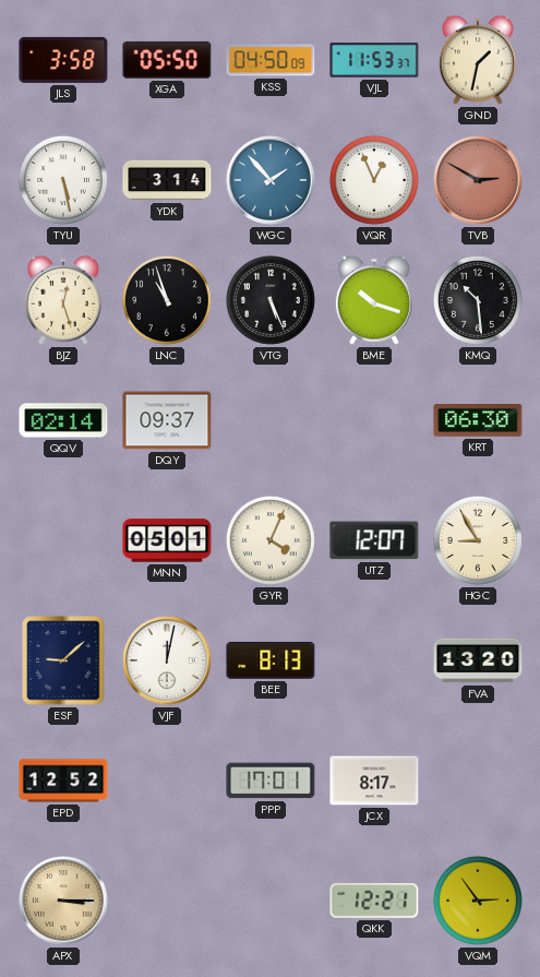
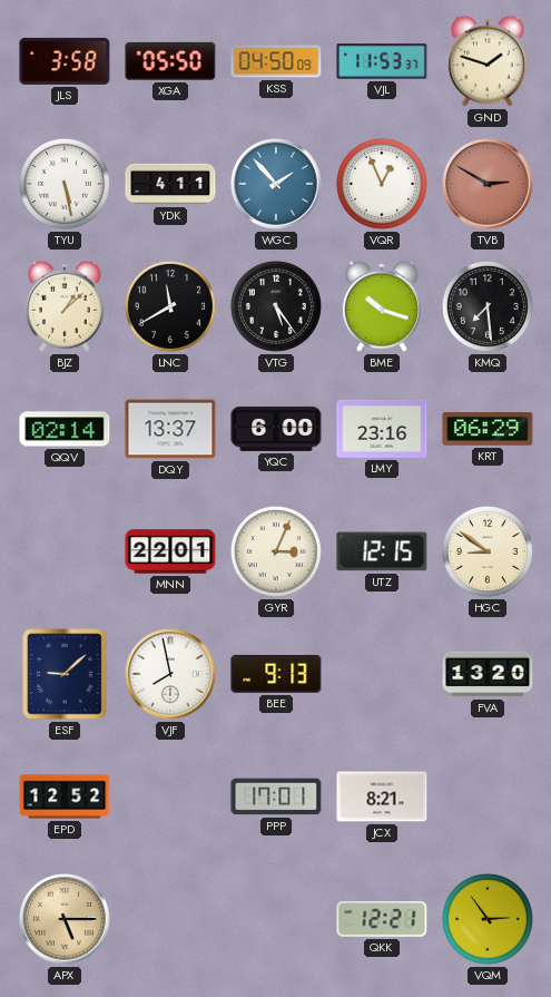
GND: 1:32 -> 1:48
YDK: 3:14 -> 4:11
BJZ: 12:27 -> 1:08
LNC: 10:57 -> 11:40
VTG: 5:26 -> 5:24
KMQ: 10:29 -> 7:29
DQY: 09:37 -> 13:37
YQC: none -> 6:00
LMY: none -> 23:16
KRT: 06:30 -> 06:29
MNN: 05:01 -> 22:01
GYR: 4:04 -> 3:04
UTZ: 12:07 -> 12:15
HGC: 8:55 -> 8:51
VJF: 12:02 -> 7:58
BEE: 8:13 -> 9:13
JCX: 8:17 -> 8:21
APX: 3:15 -> 5:15
